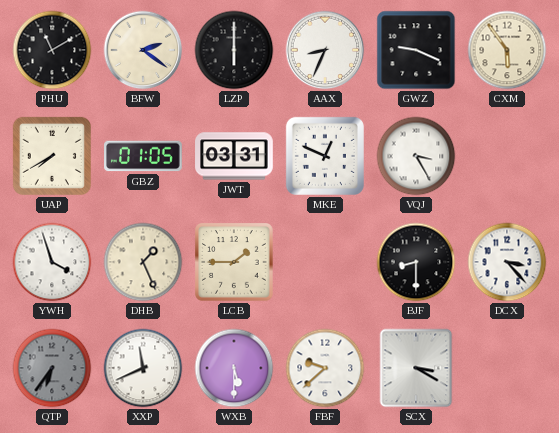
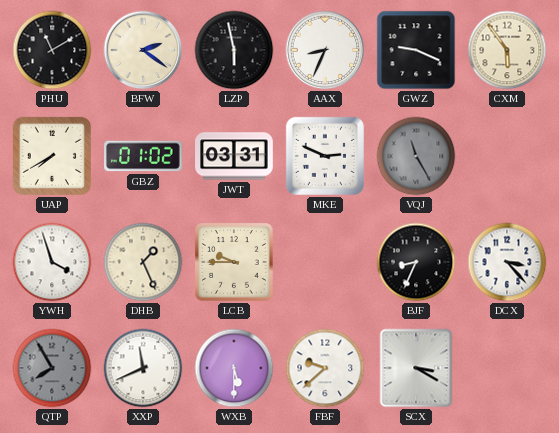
LZP: 6:00 -> 5:58
GBZ: 01:05 -> 01:02
MKE: 12:49 -> 2:49
VQJ: 3:25 -> 11:25
VQJ dial: white -> grey
LCB: 1:45 -> 9:45
BJF: 8:30 -> 8:34
QTP: 6:36 -> 7:55
